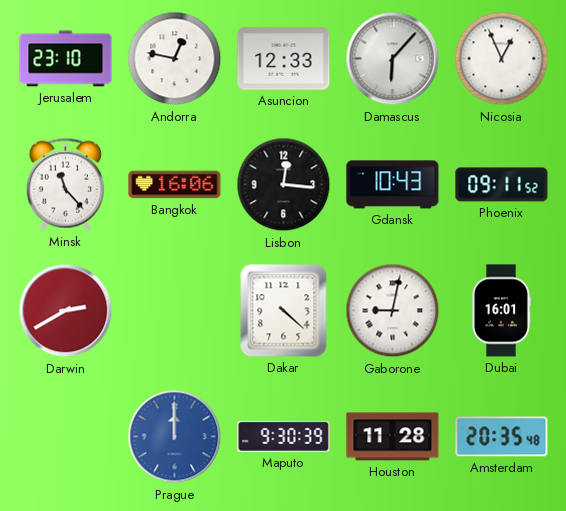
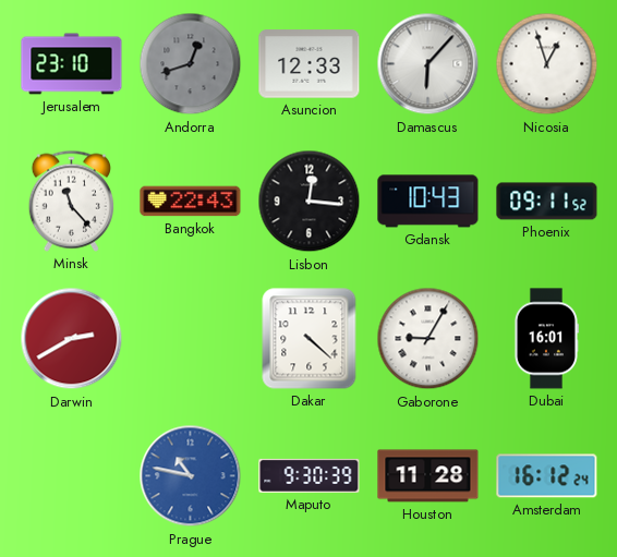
Andorra: 12:47 -> 12:42
Andorra dial: white -> grey
Nicosia: 12:56 -> 12:57
Bangkok: 16:06 -> 22:43
Gaborone: 9:02 -> 9:05
Prague: 12:00 -> 10:47
Amsterdam: 20:35 -> 16:12
